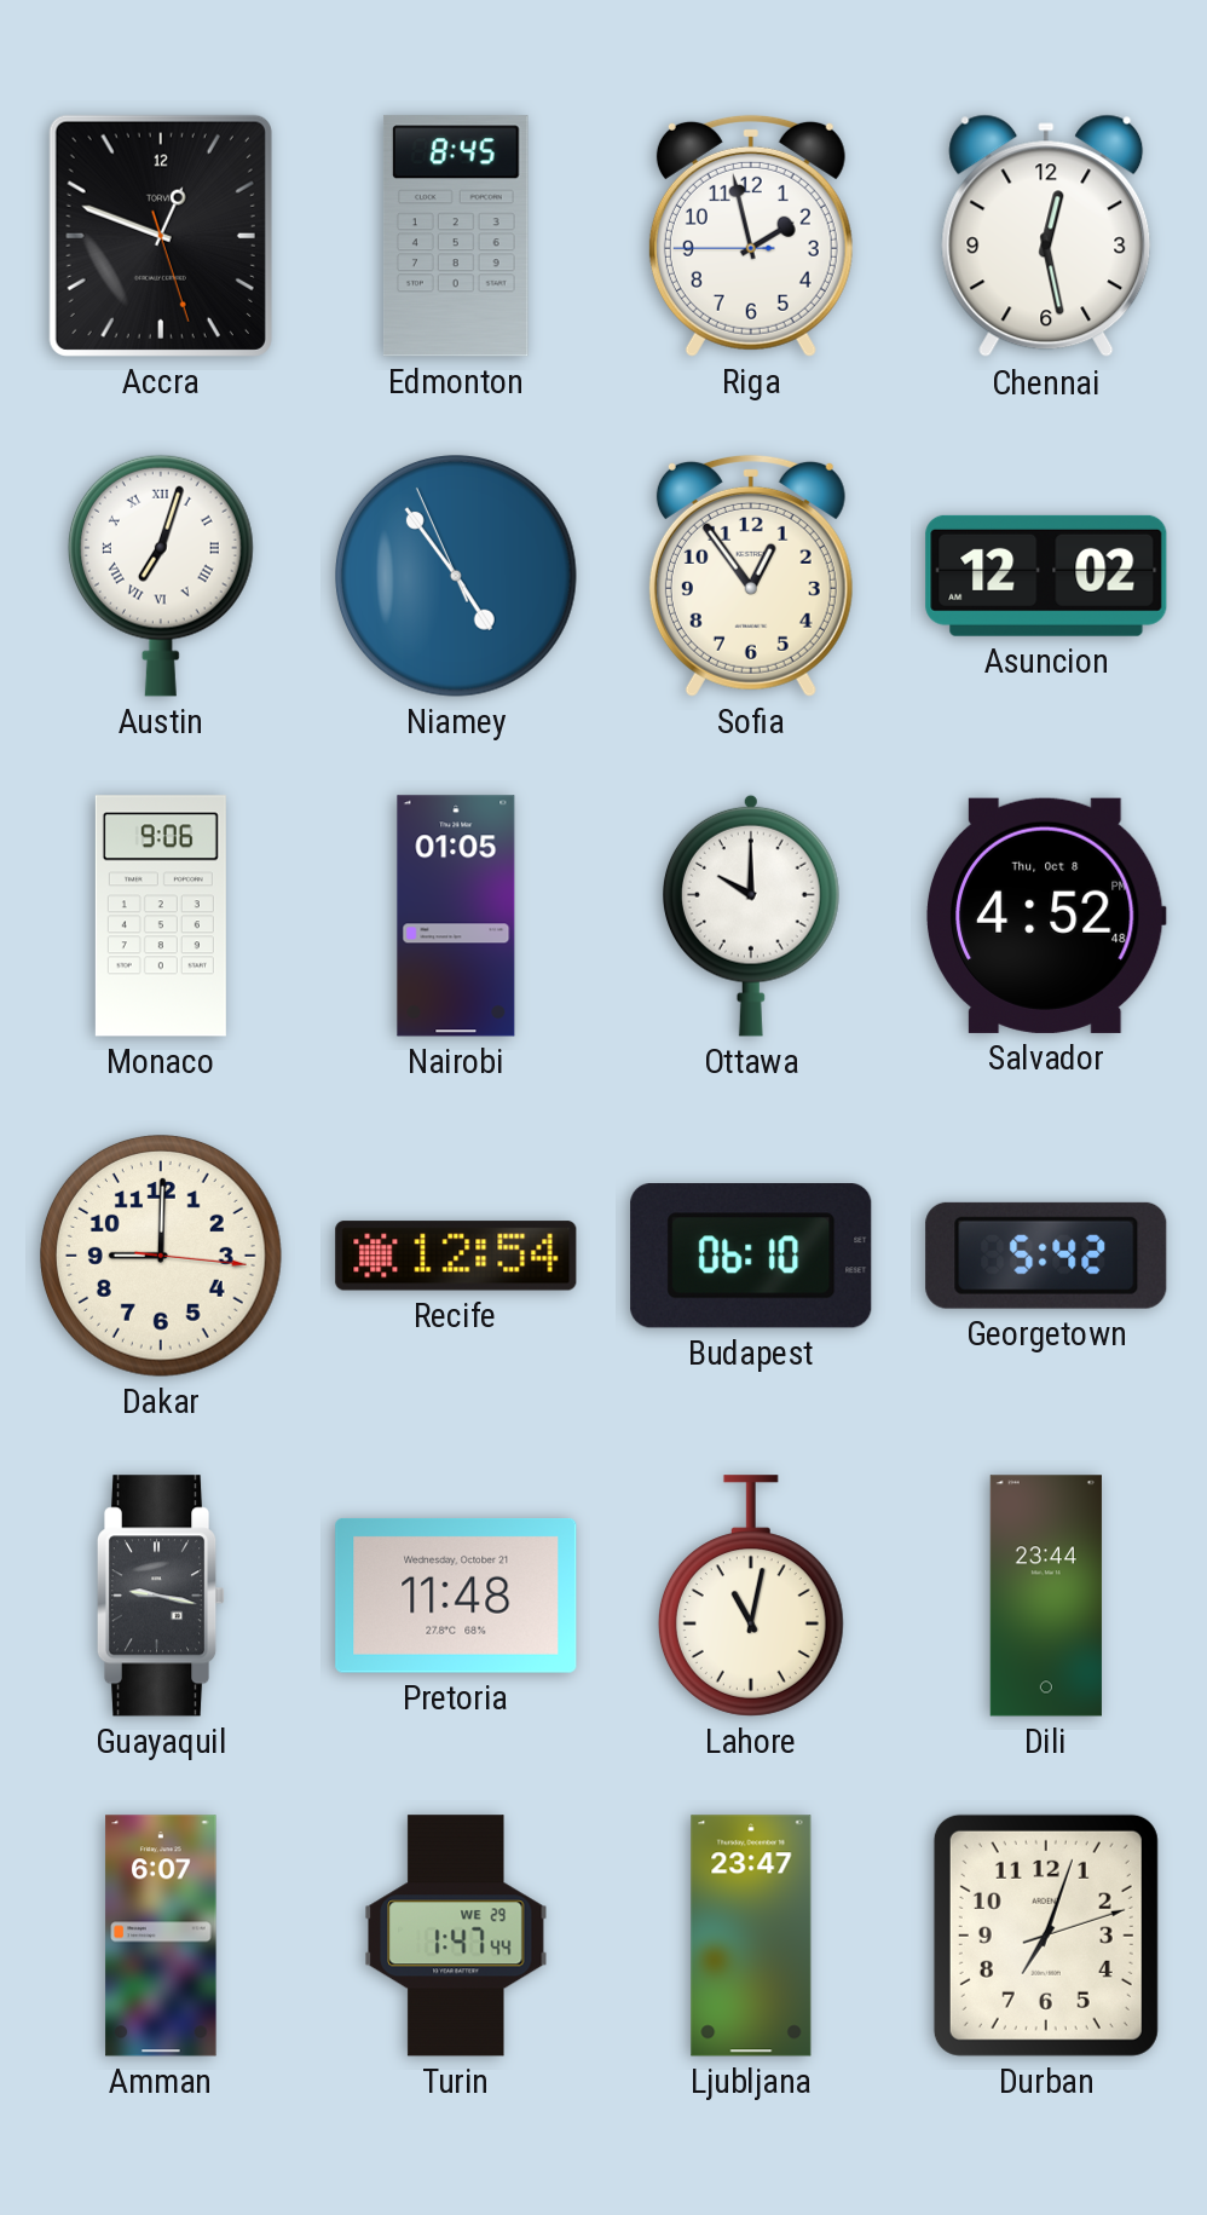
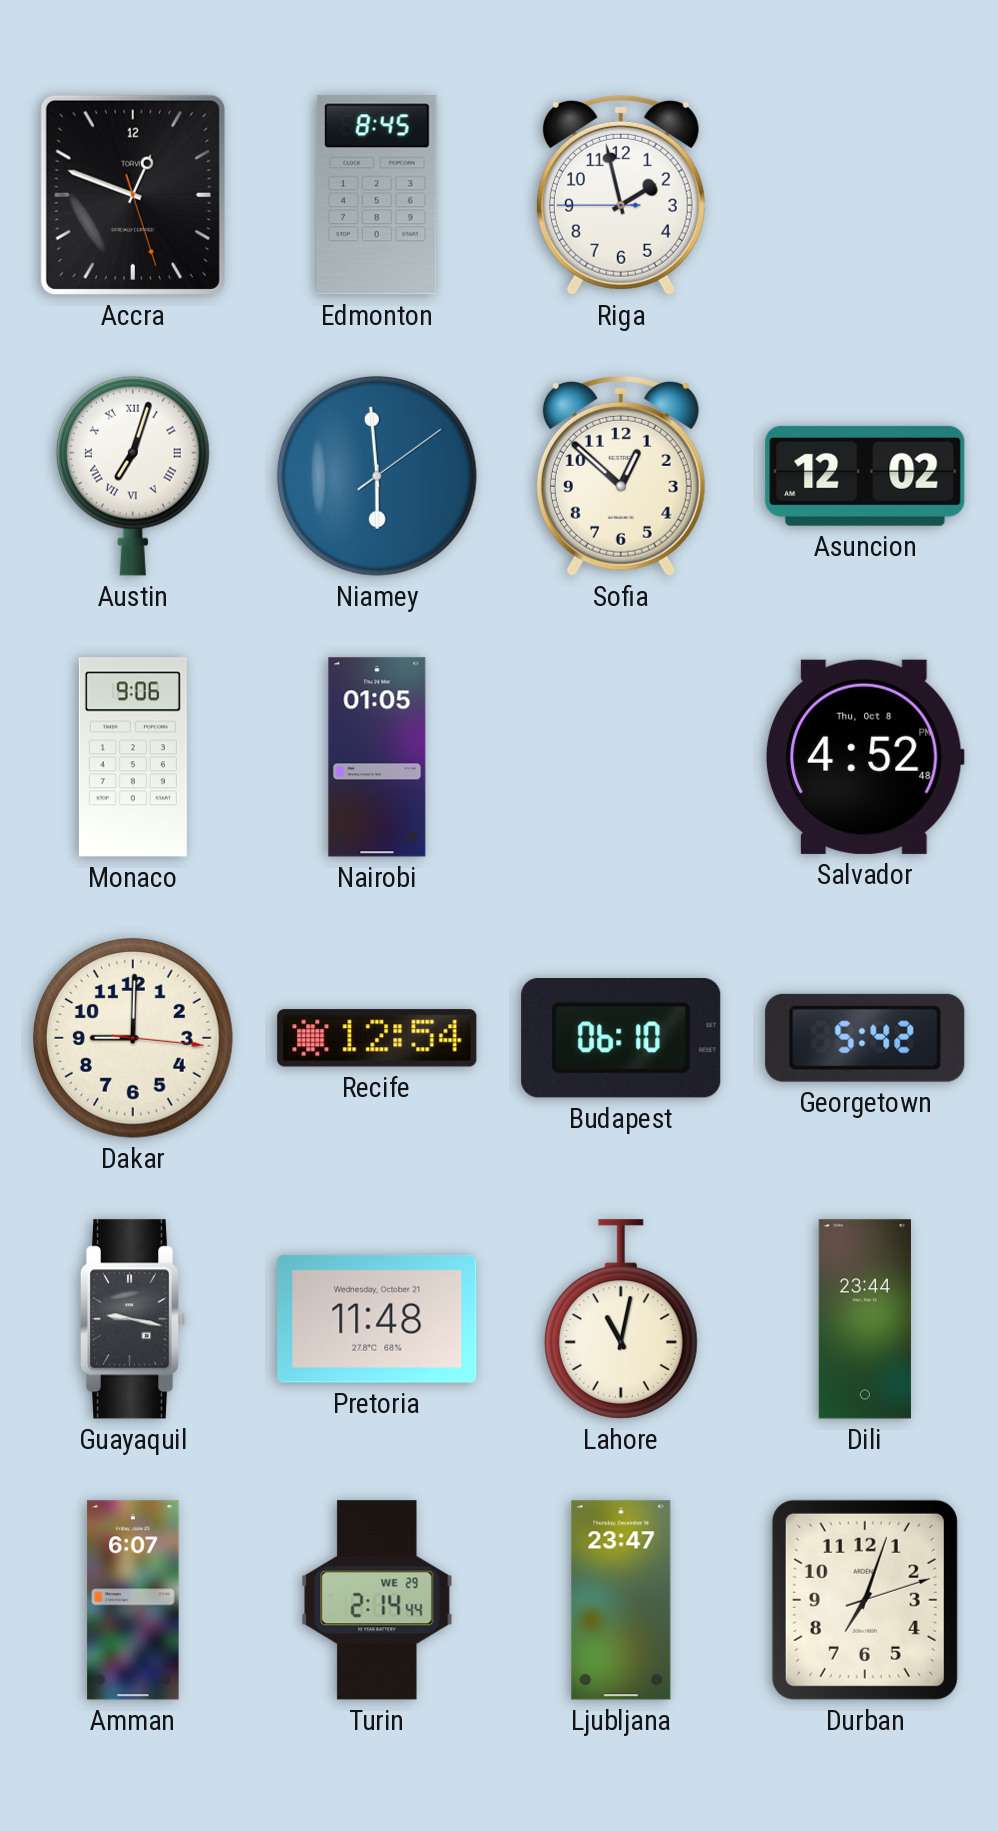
Chennai: 12:28 -> none
Niamey: 4:53 -> 5:59
Sofia: 12:54 -> 12:52
Ottawa: 10:00 -> none
Turin: 1:47 -> 2:14
